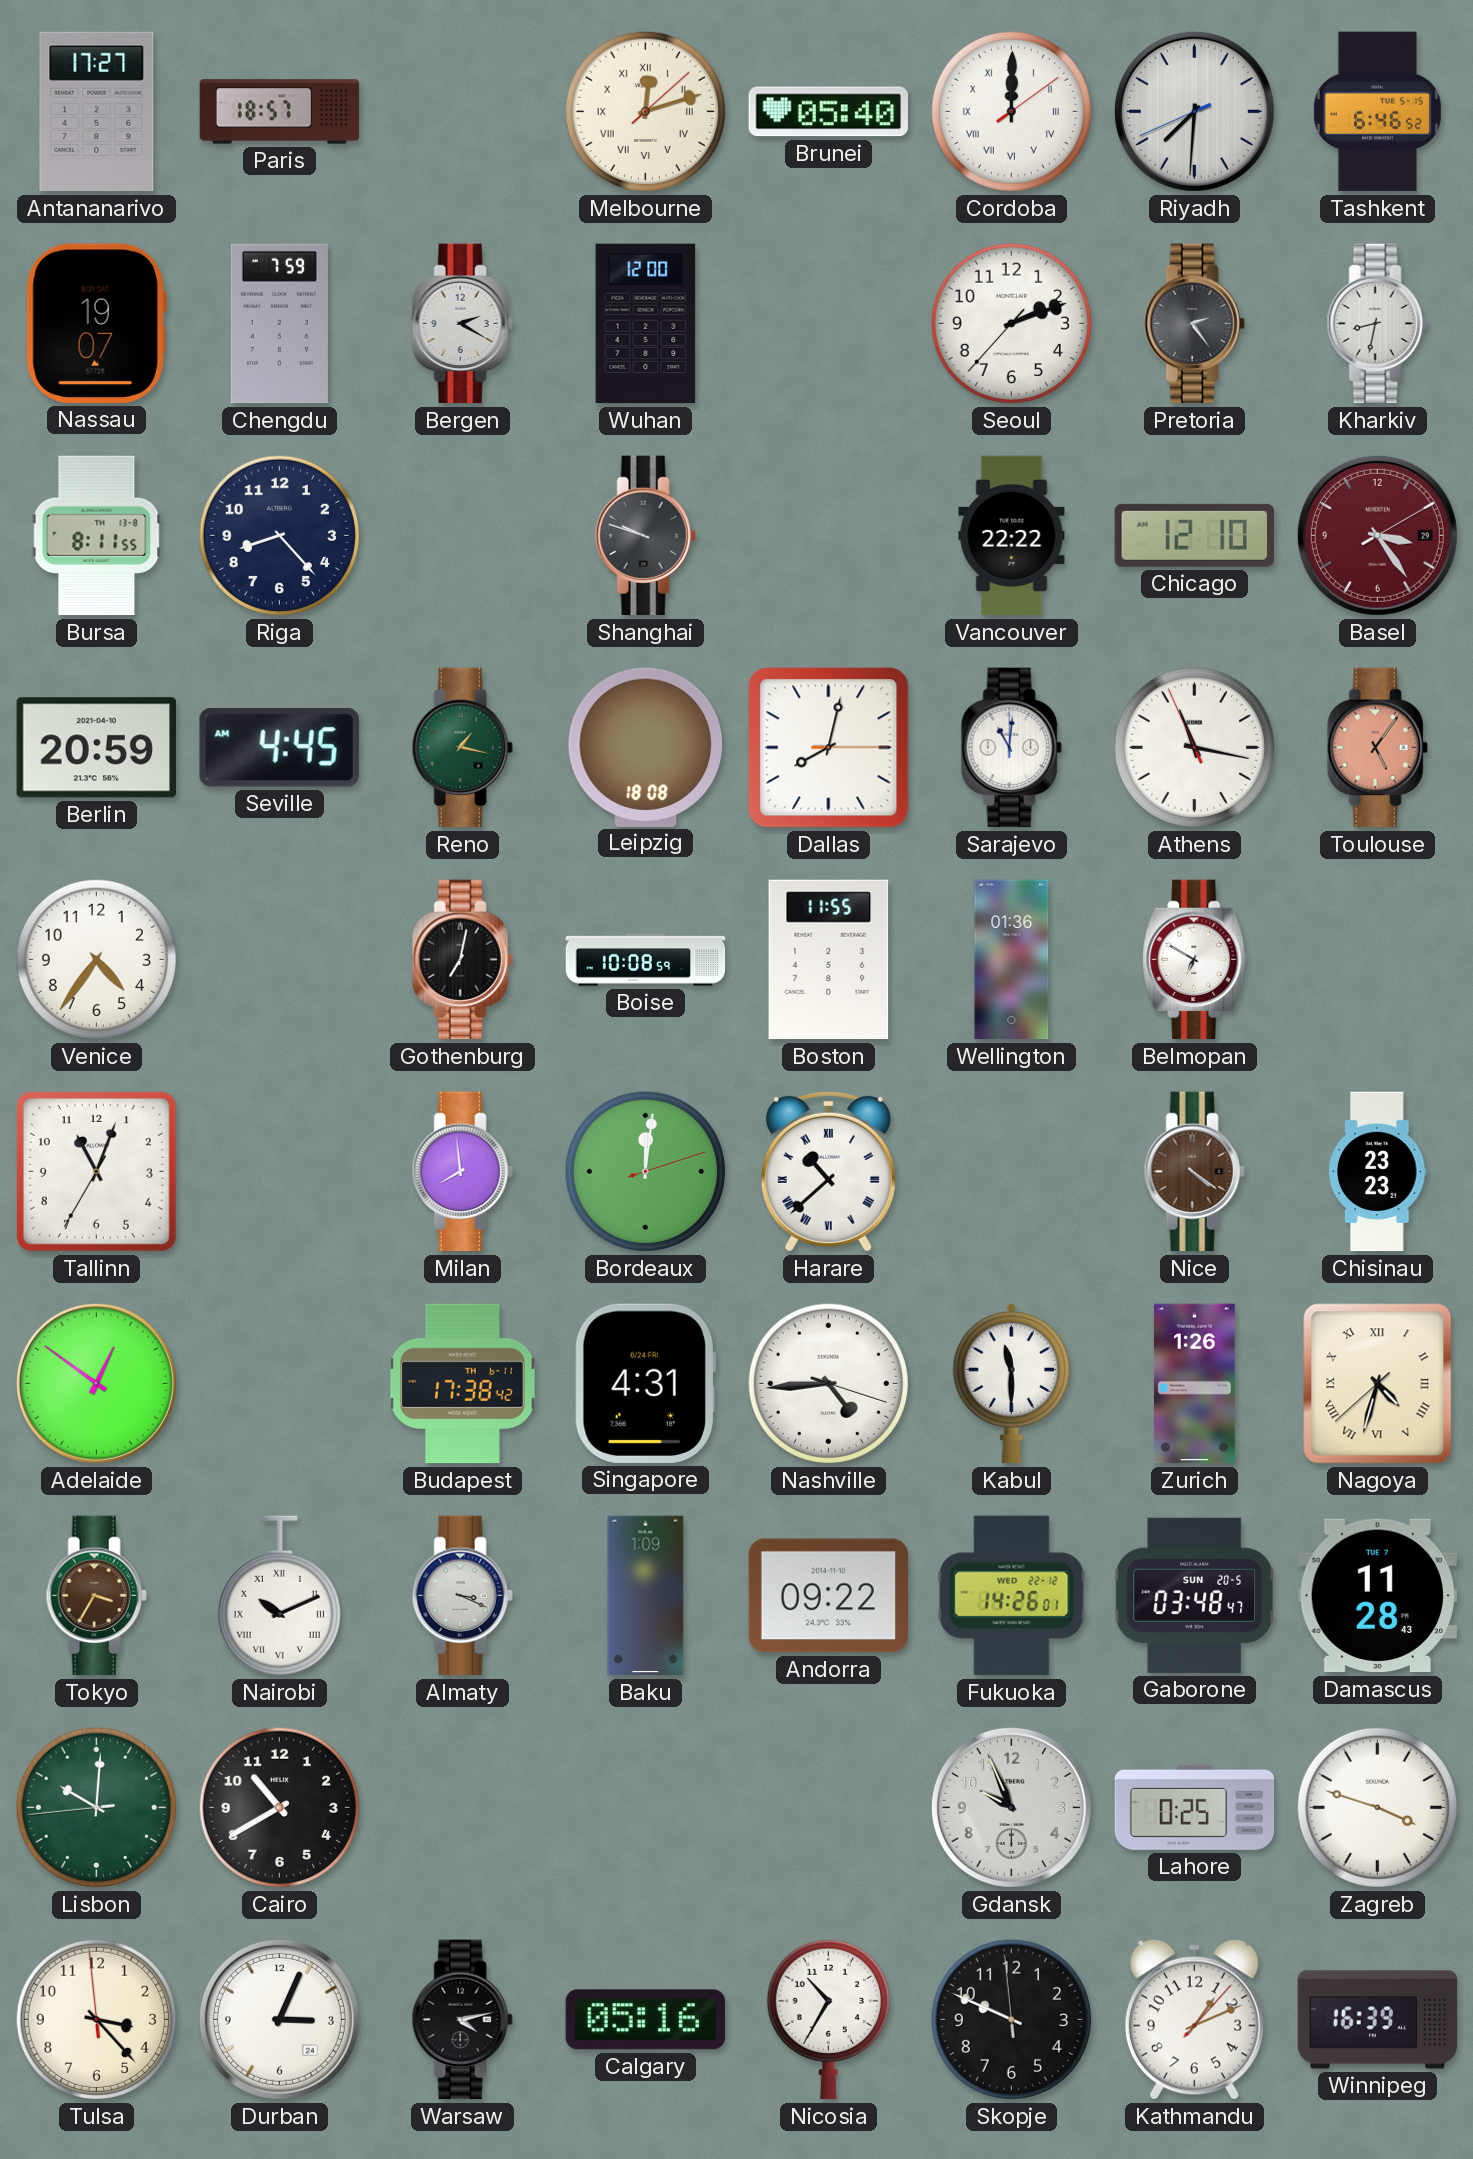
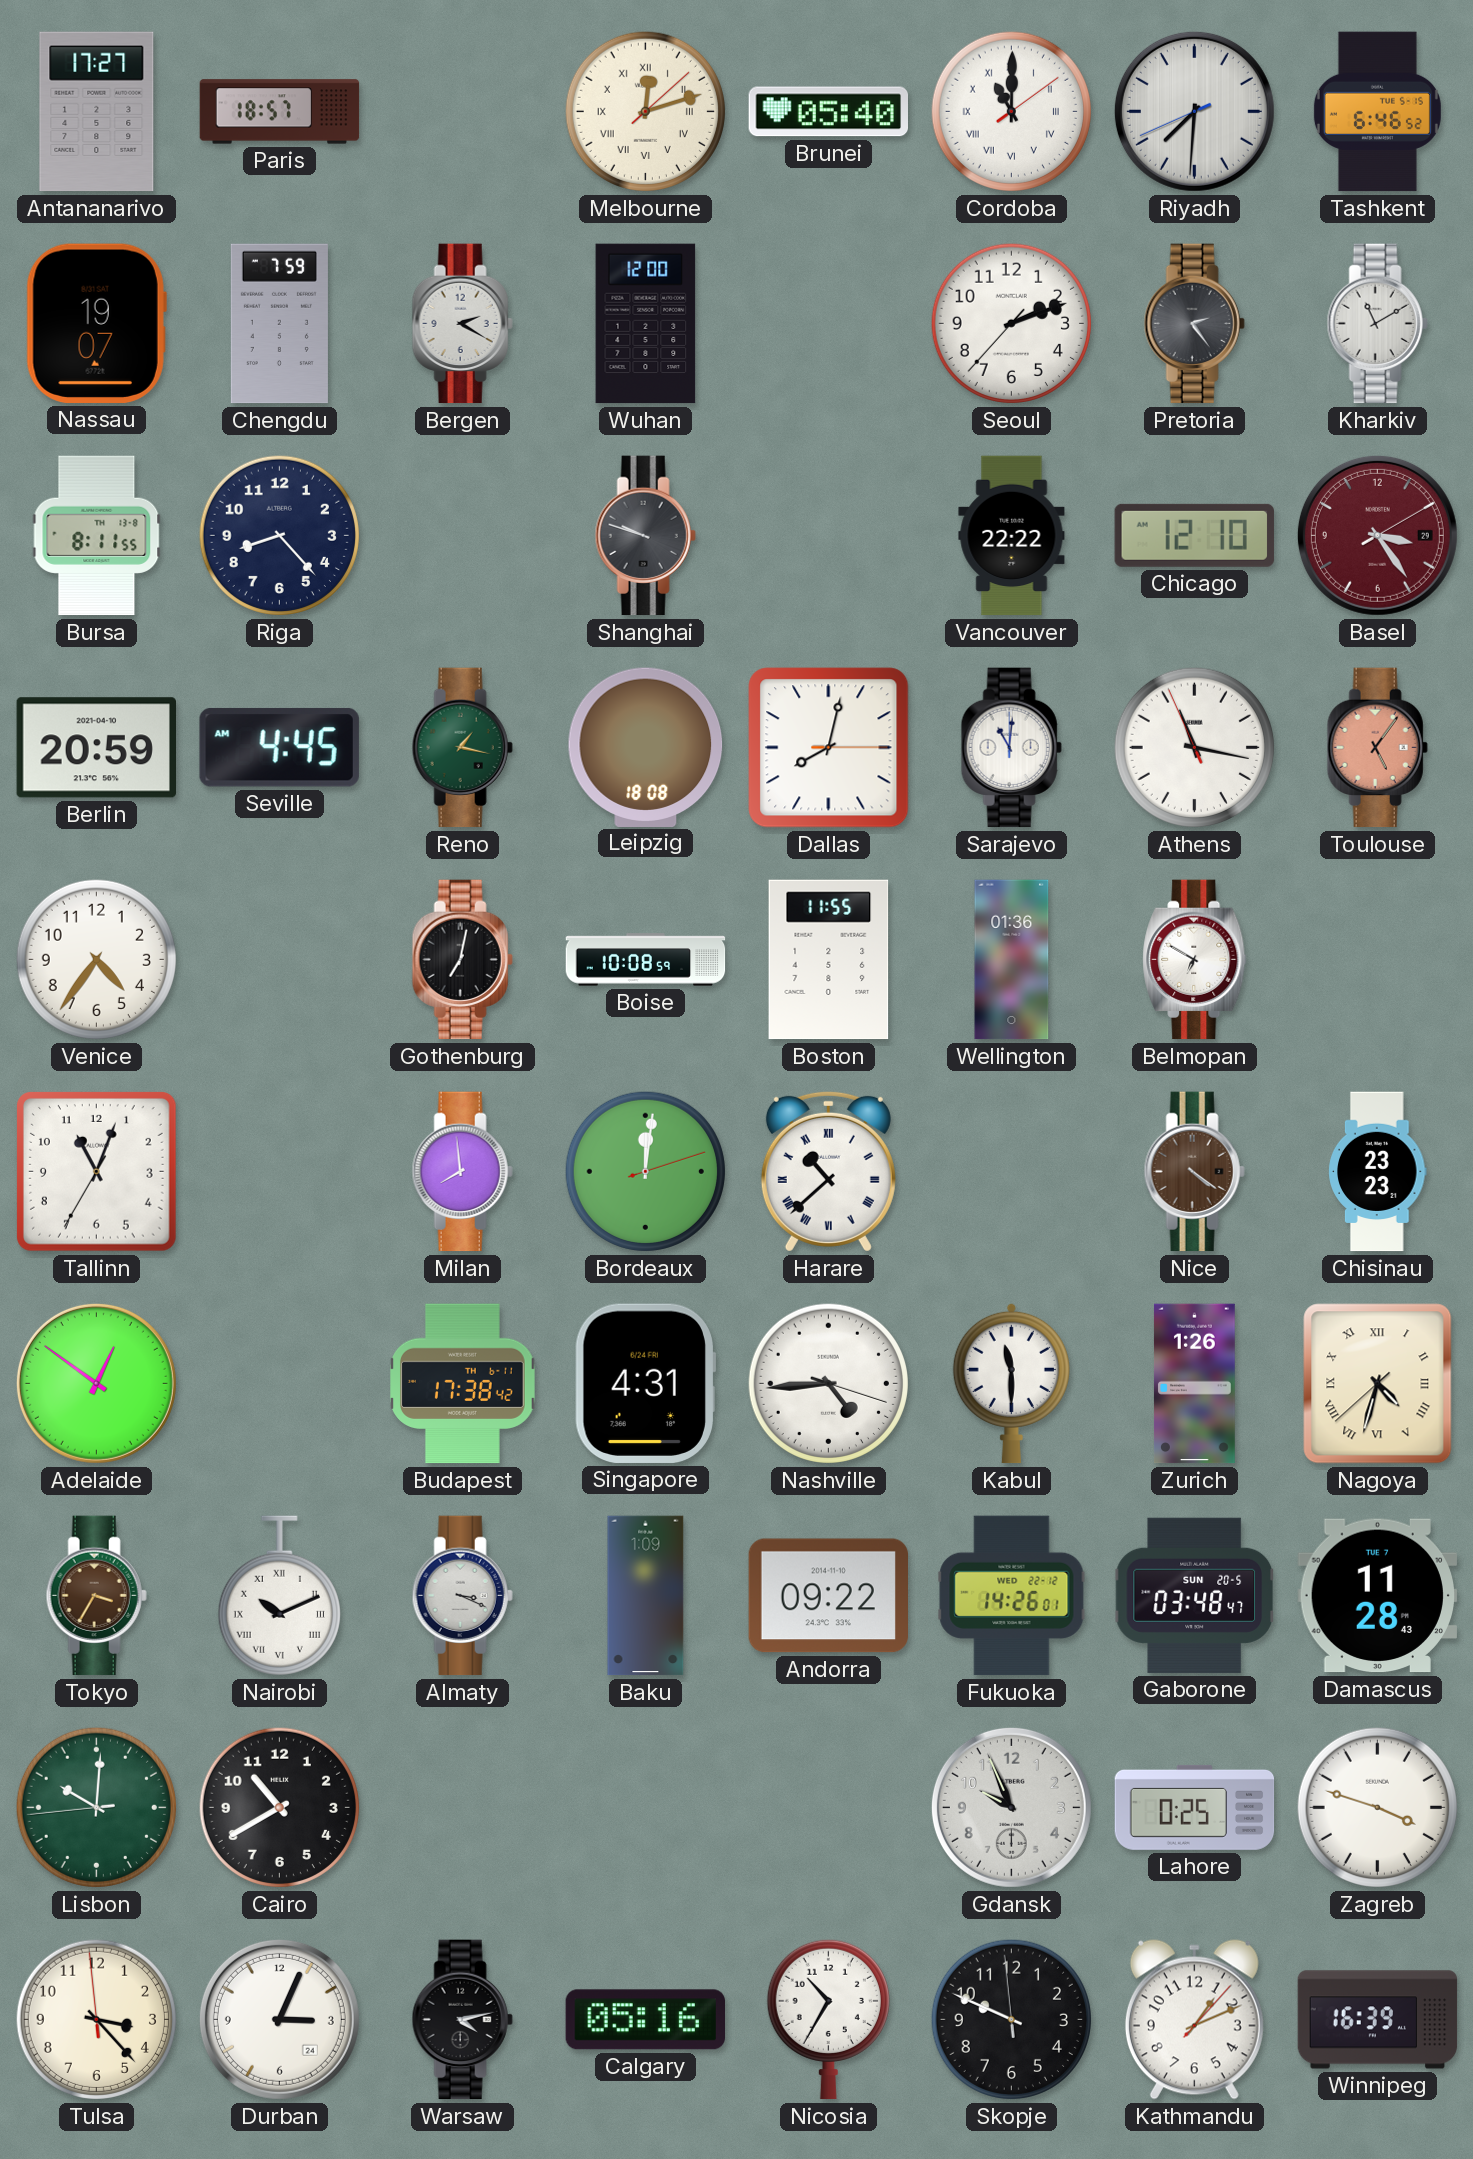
Cordoba: 12:00 -> 11:00
Kharkiv: 8:32 -> 11:10
